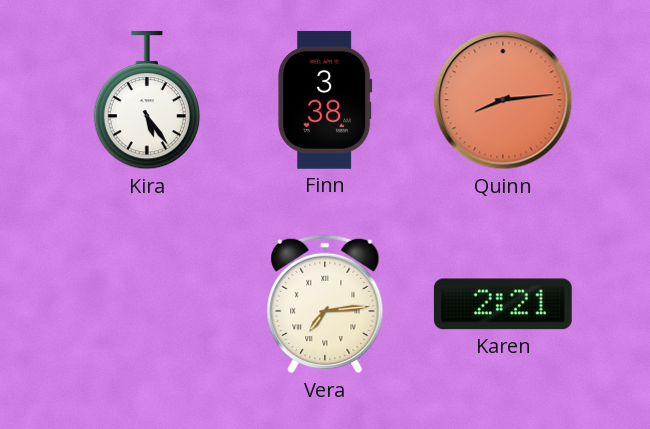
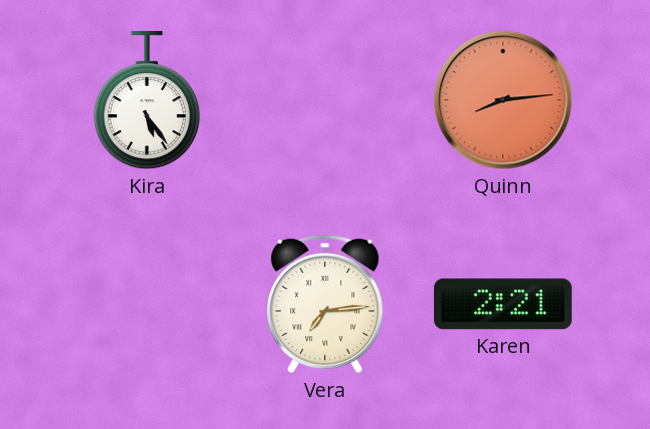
Finn: 3:38 -> none
